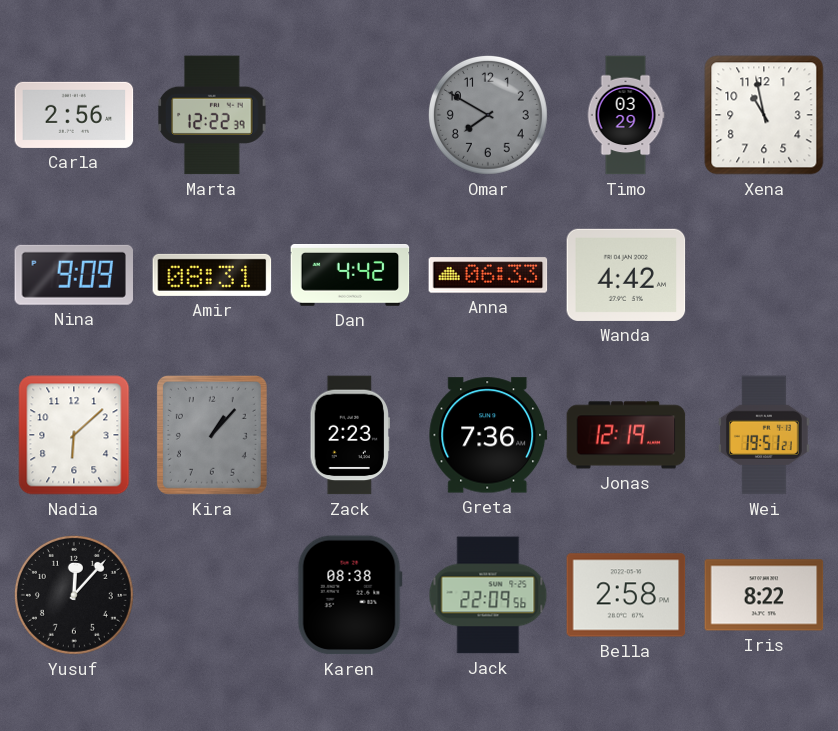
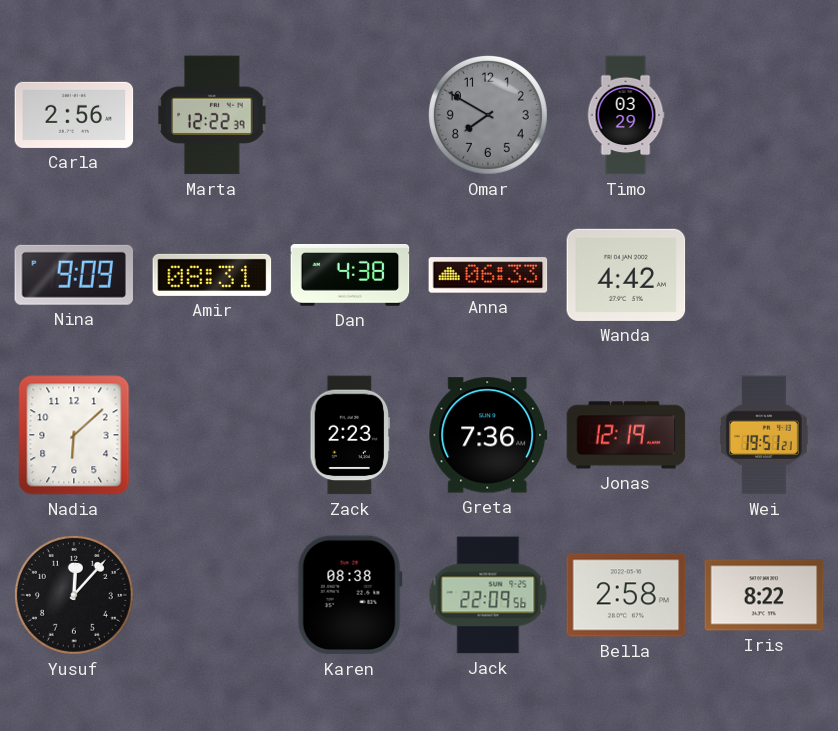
Xena: 10:58 -> none
Dan: 4:42 -> 4:38
Kira: 1:07 -> none
